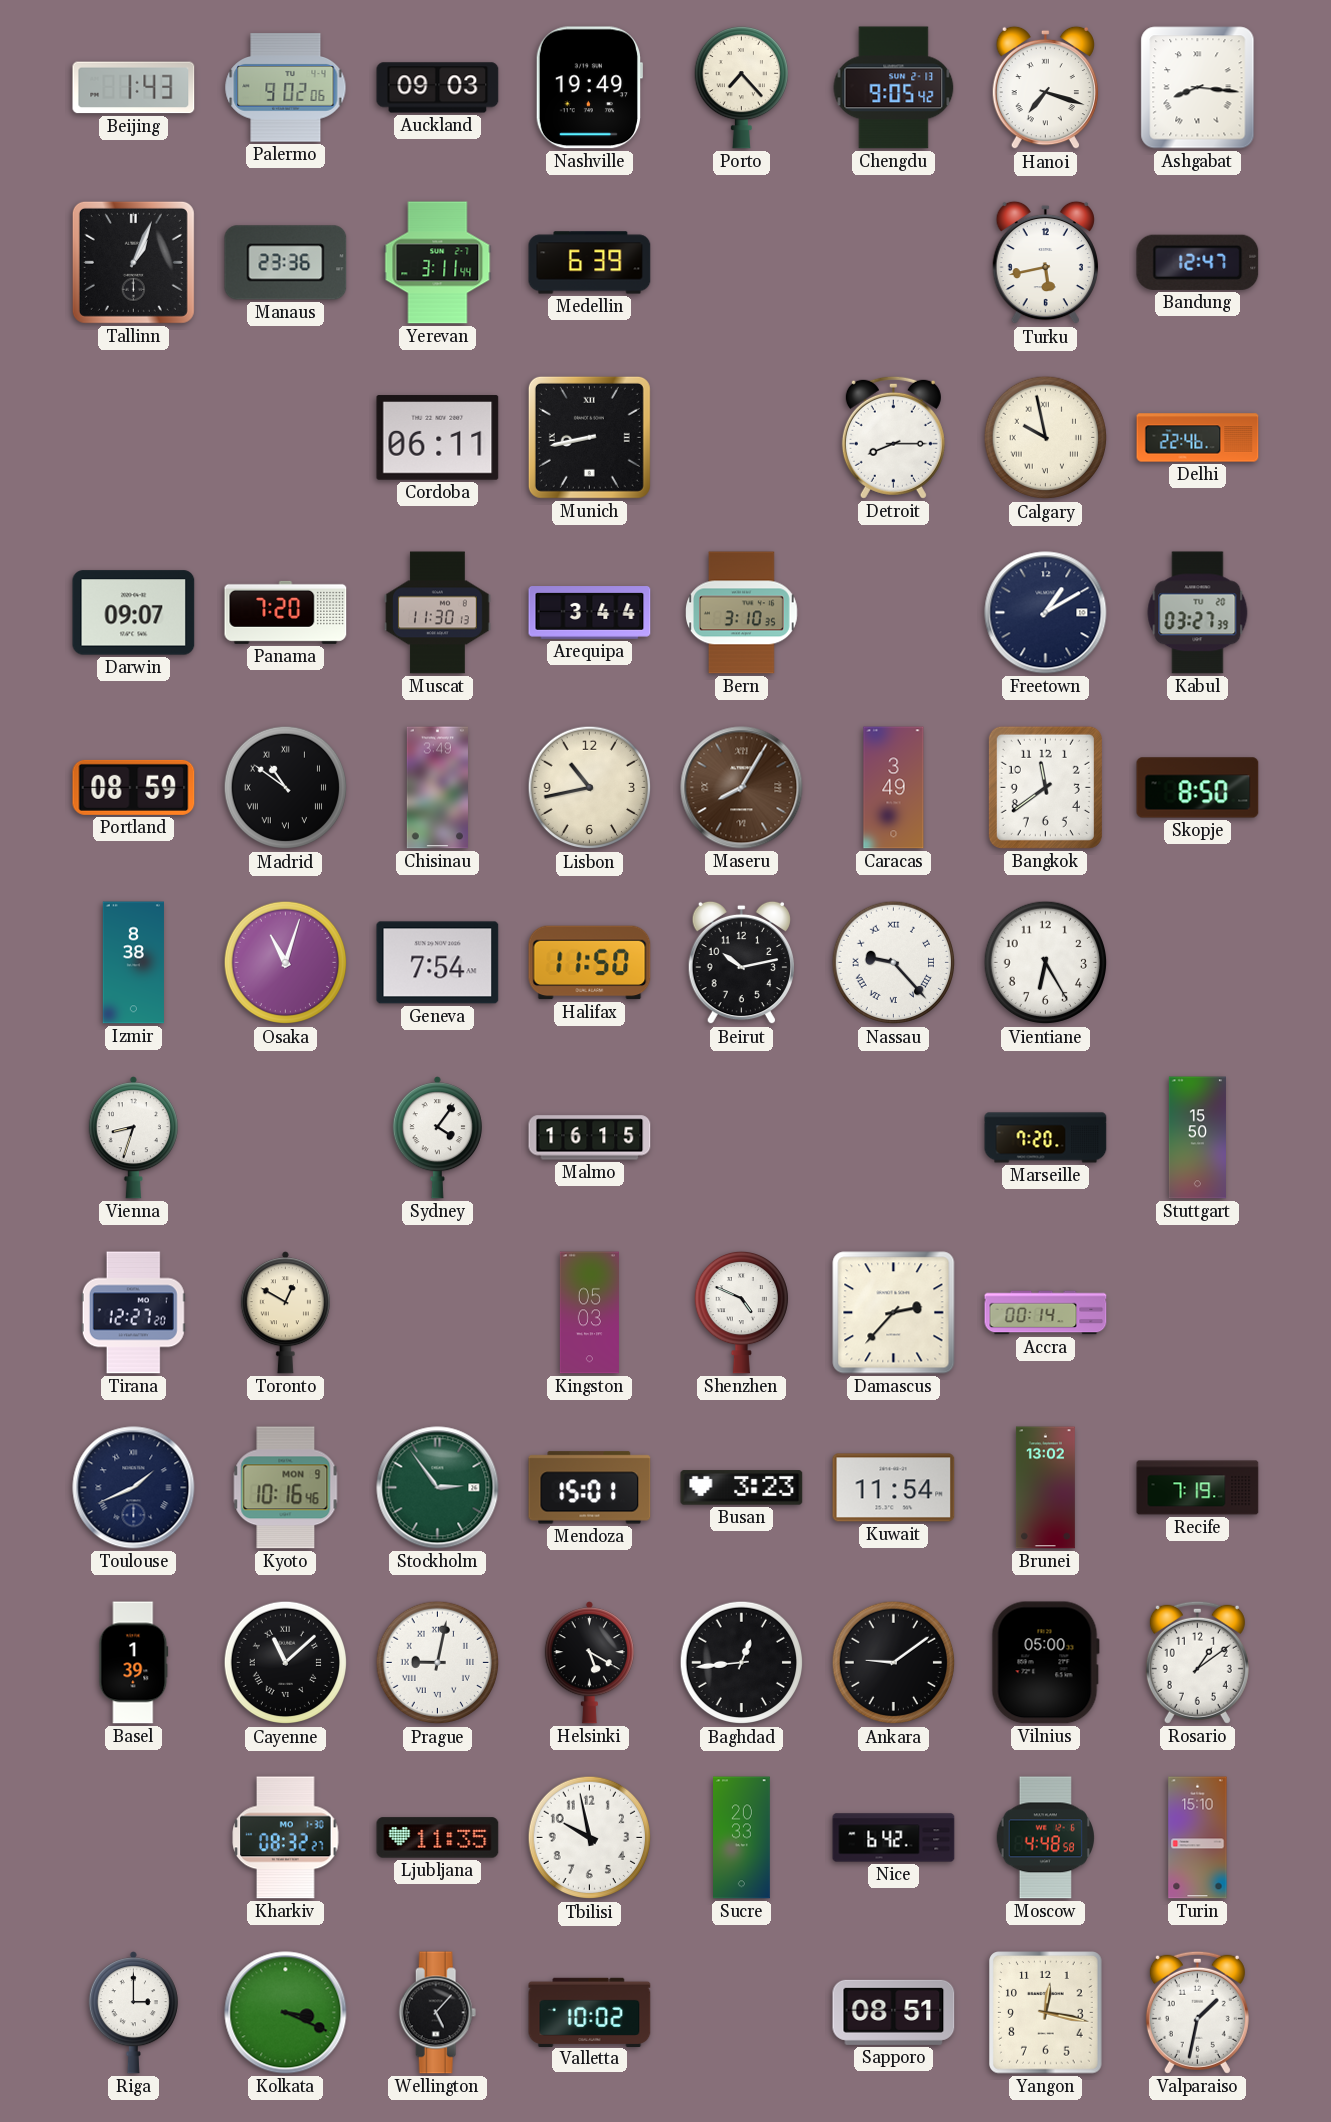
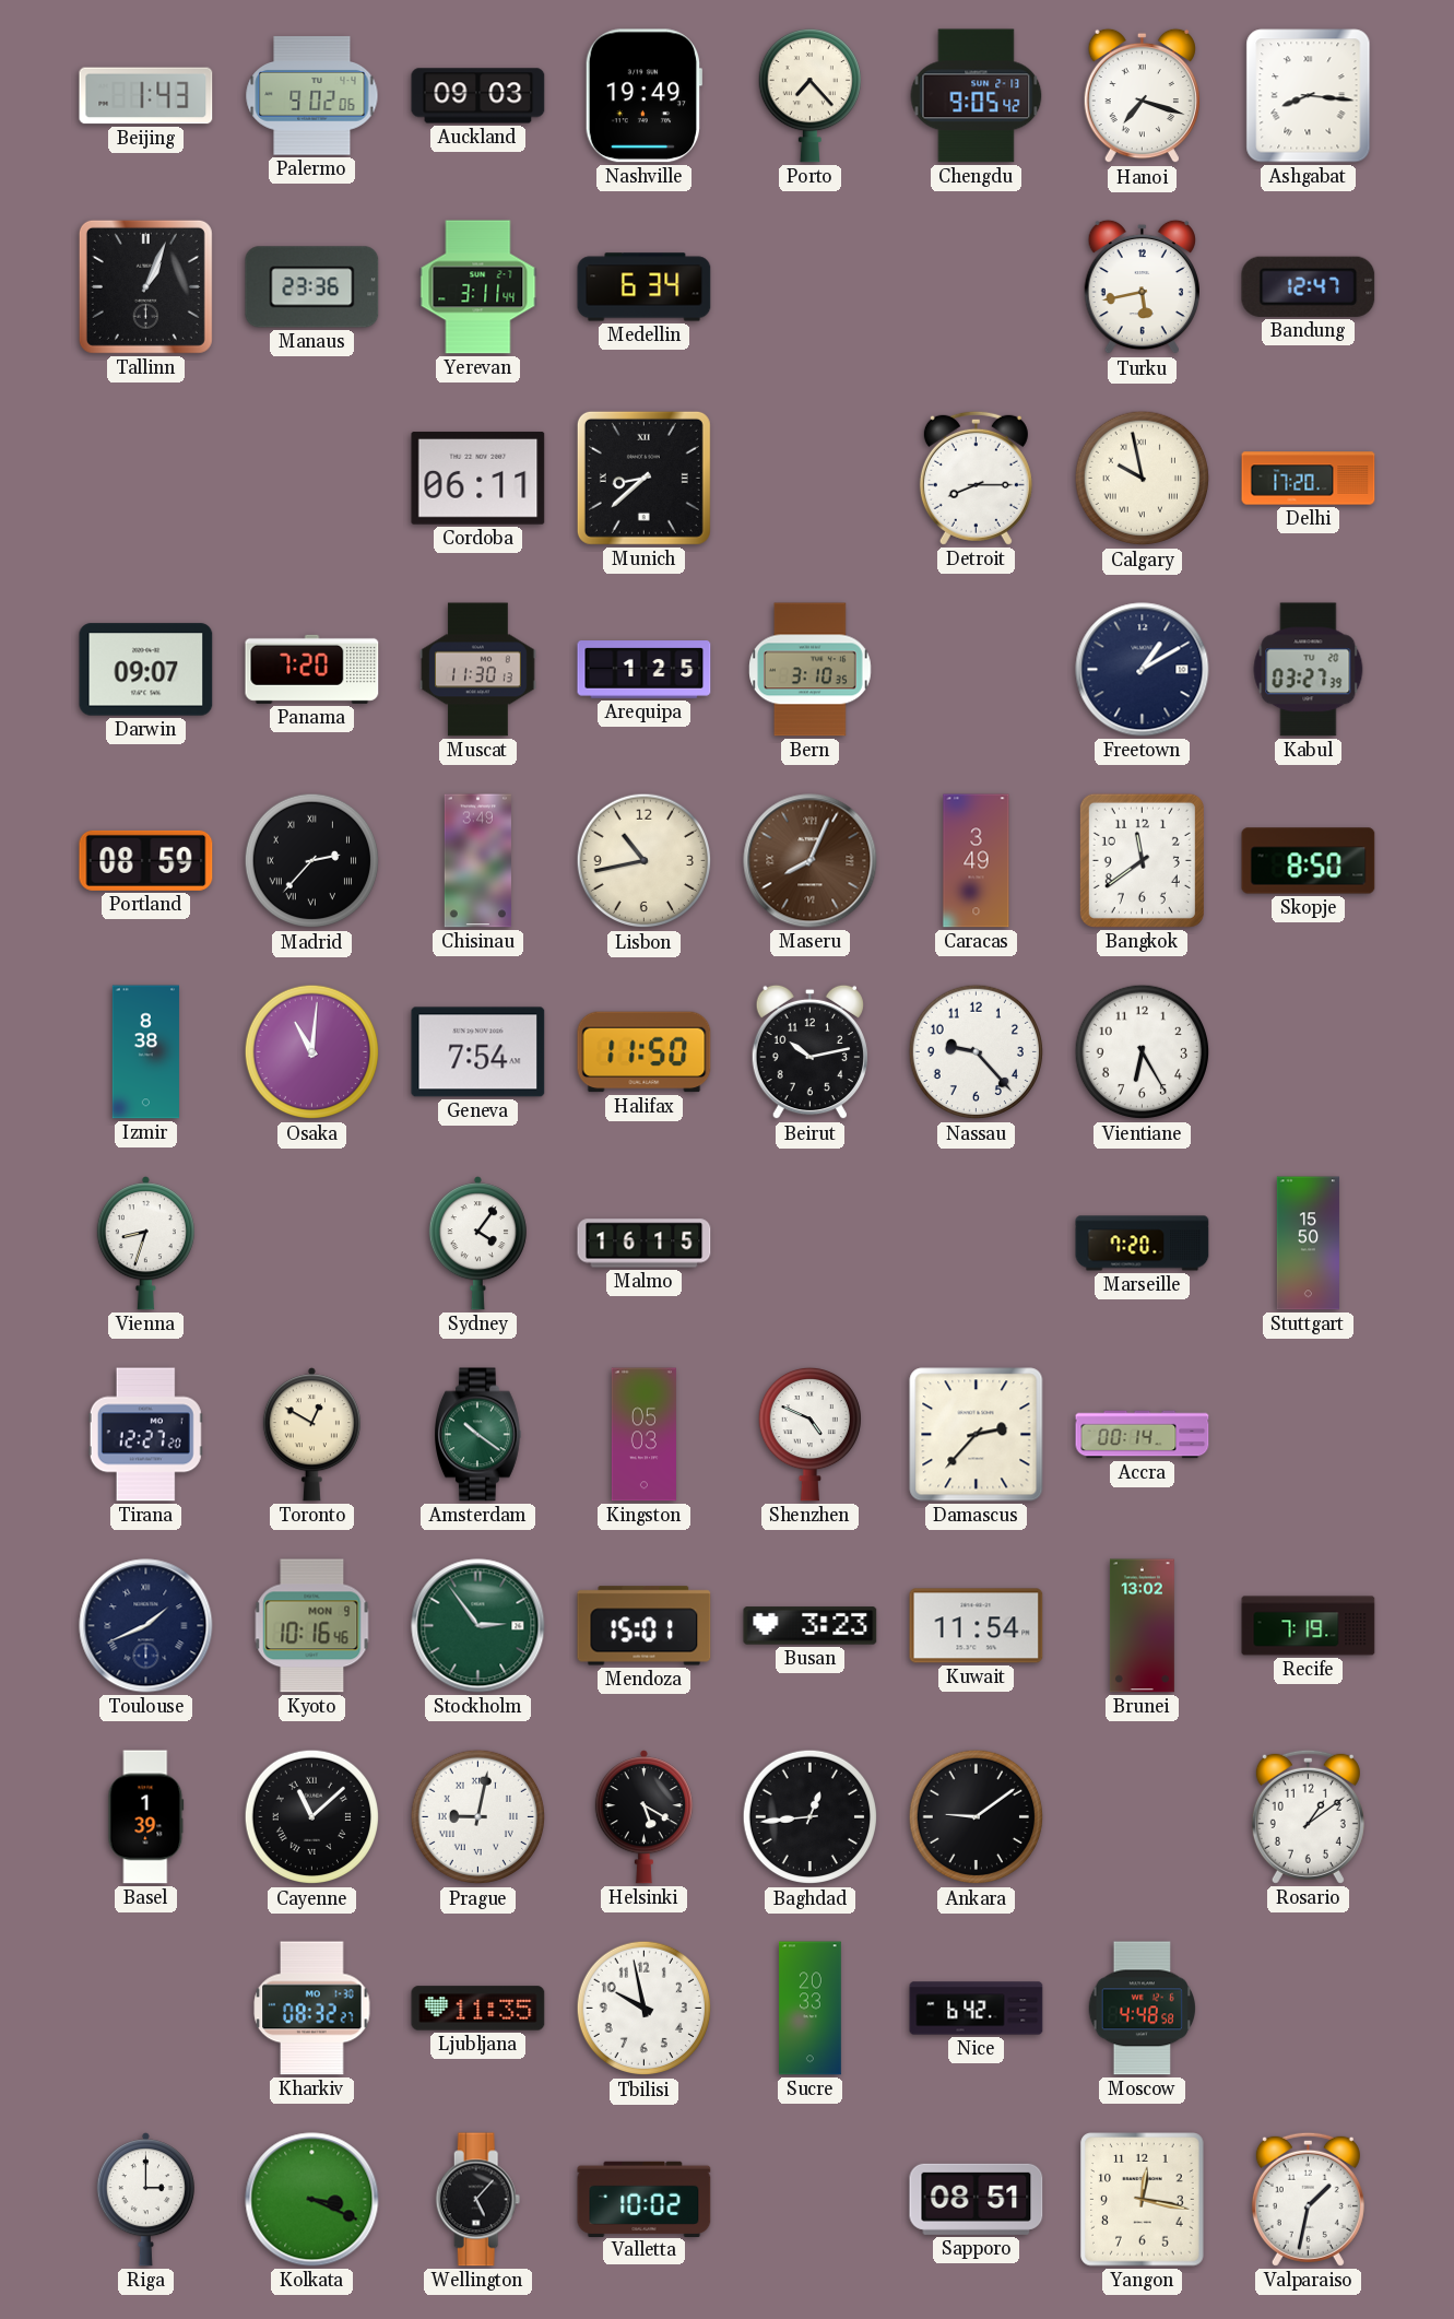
Medellin: 6:39 -> 6:34
Munich: 8:43 -> 8:38
Delhi: 22:46 -> 17:20
Arequipa: 3:44 -> 1:25
Madrid: 10:51 -> 2:37
Maseru: 8:05 -> 8:04
Osaka: 11:03 -> 11:01
Nassau numerals: Roman -> Arabic
Amsterdam: none -> 10:21
Vilnius: 05:00 -> none
Turin: 15:10 -> none
